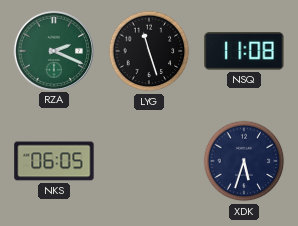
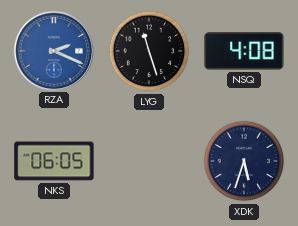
RZA dial: green -> blue
NSQ: 11:08 -> 4:08
